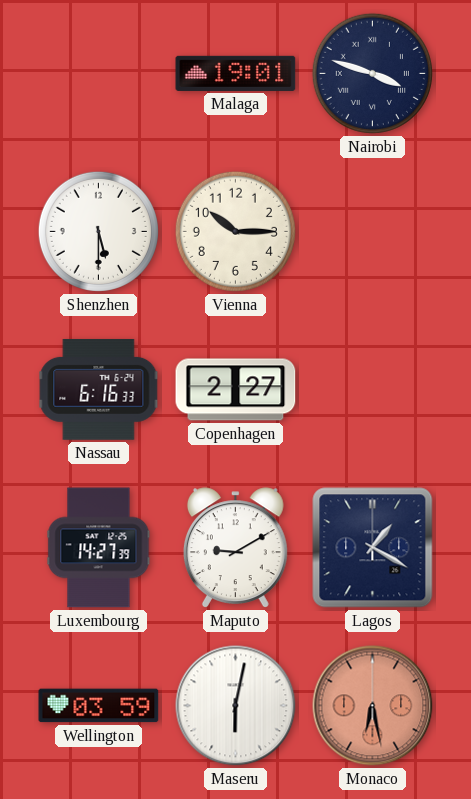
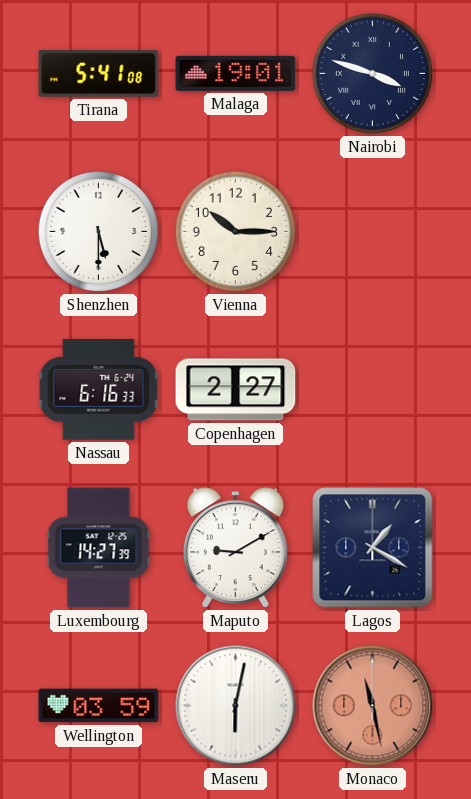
Tirana: none -> 5:41
Monaco: 6:28 -> 11:28
